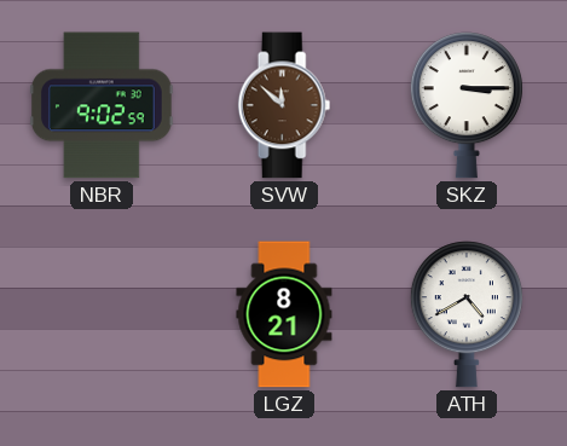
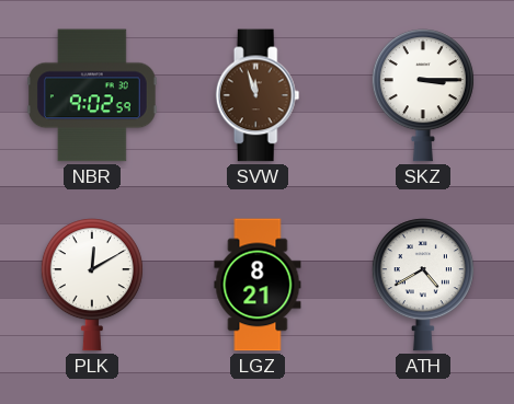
SVW: 11:52 -> 11:57
PLK: none -> 12:10
